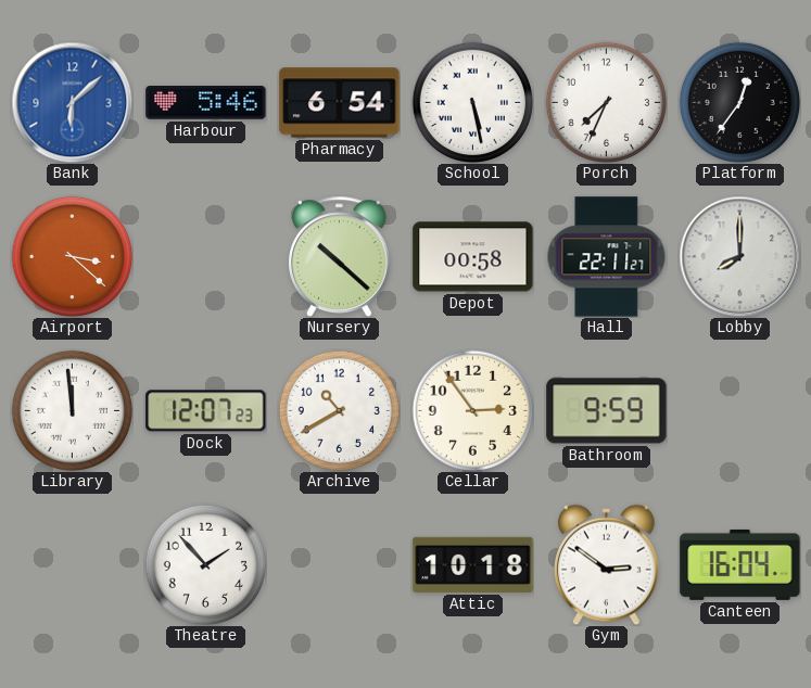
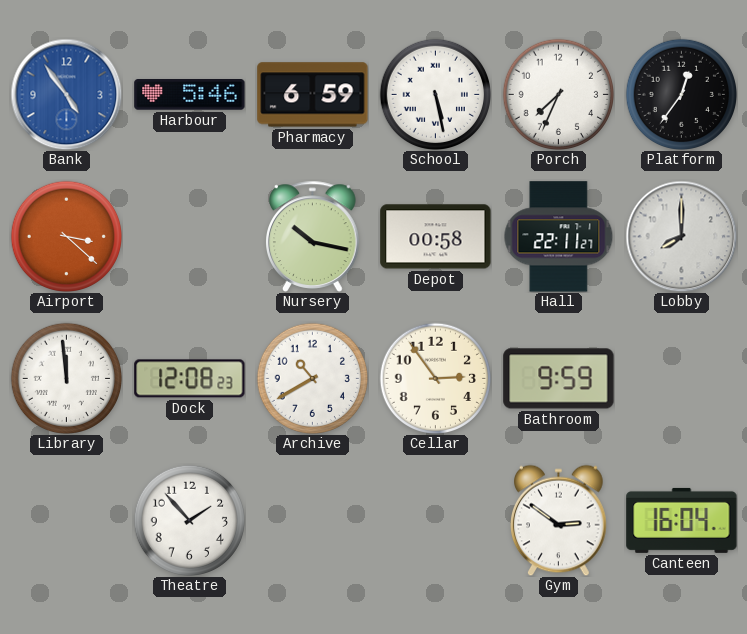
Bank: 6:08 -> 4:54
Pharmacy: 6:54 -> 6:59
Nursery: 10:22 -> 10:17
Dock: 12:07 -> 12:08
Attic: 10:18 -> none
